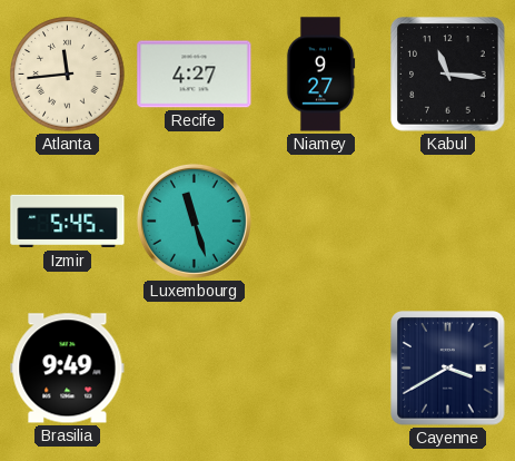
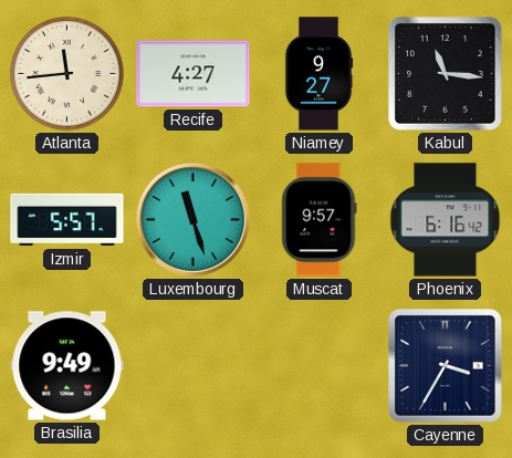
Izmir: 5:45 -> 5:57
Muscat: none -> 9:57
Phoenix: none -> 6:16
Cayenne: 3:40 -> 3:35
